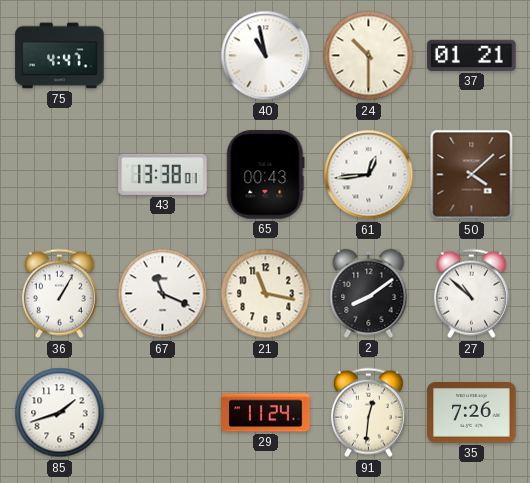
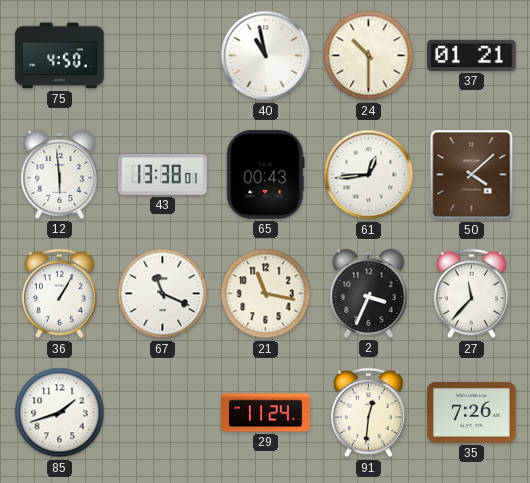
75: 4:47 -> 4:50
12: none -> 5:59
2: 8:09 -> 3:34
27: 10:52 -> 11:37
